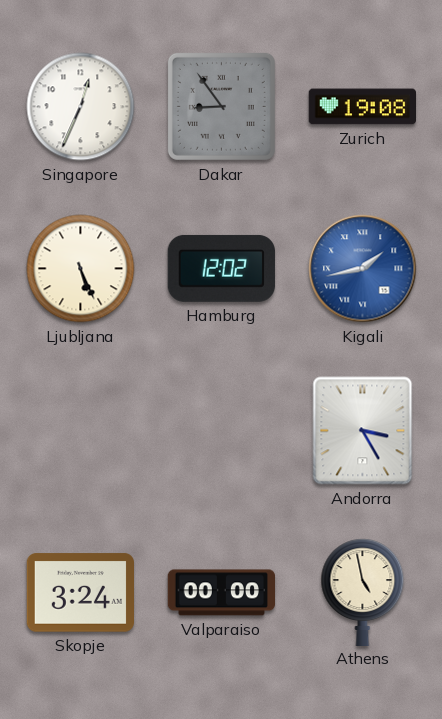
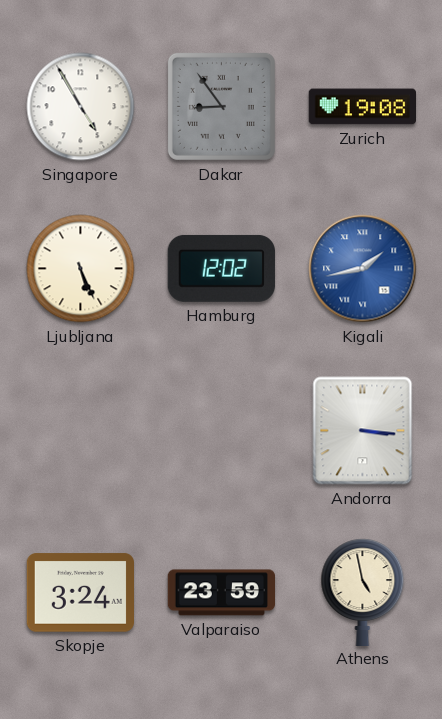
Singapore: 12:34 -> 4:55
Andorra: 3:25 -> 3:16
Valparaiso: 00:00 -> 23:59
